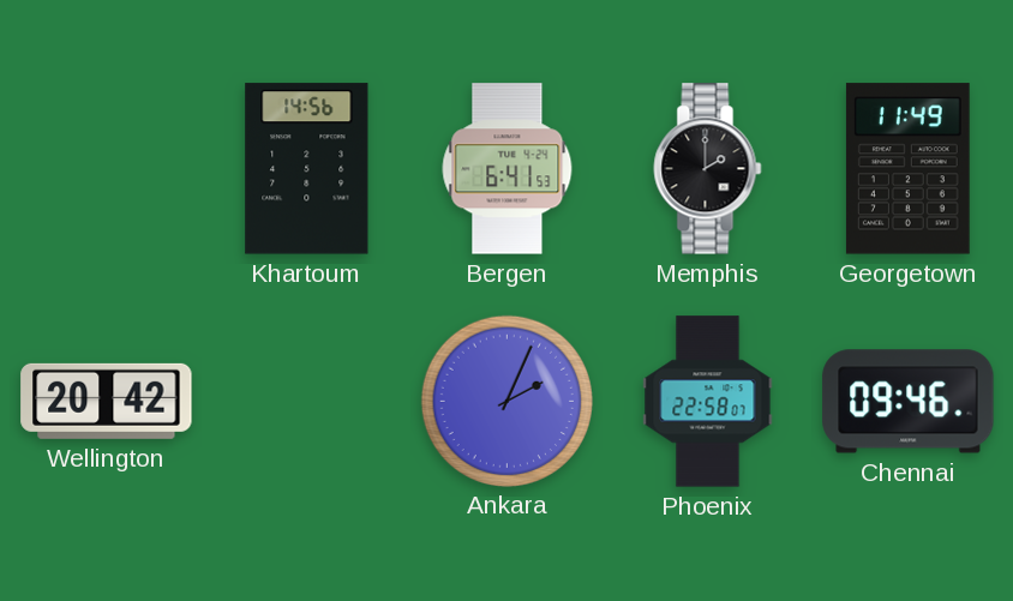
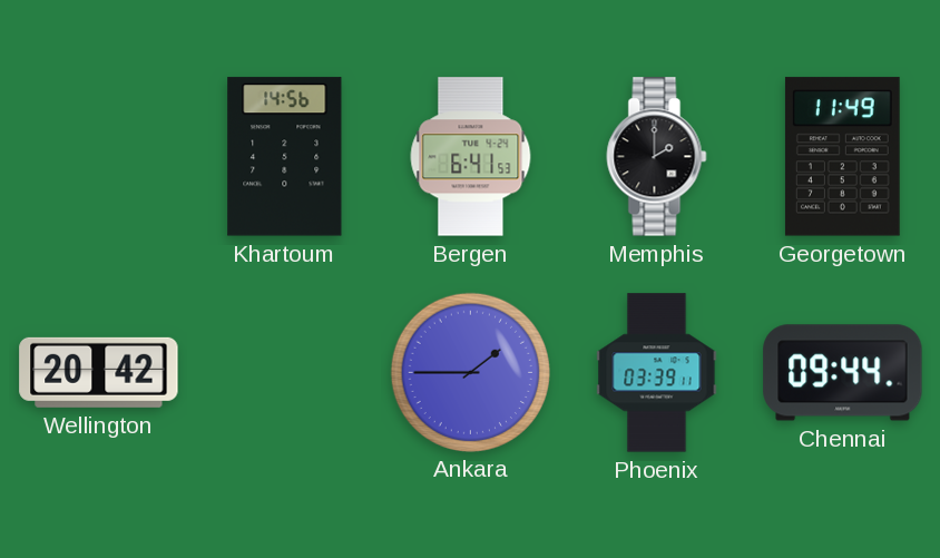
Ankara: 2:04 -> 1:45
Phoenix: 22:58 -> 03:39
Chennai: 09:46 -> 09:44
